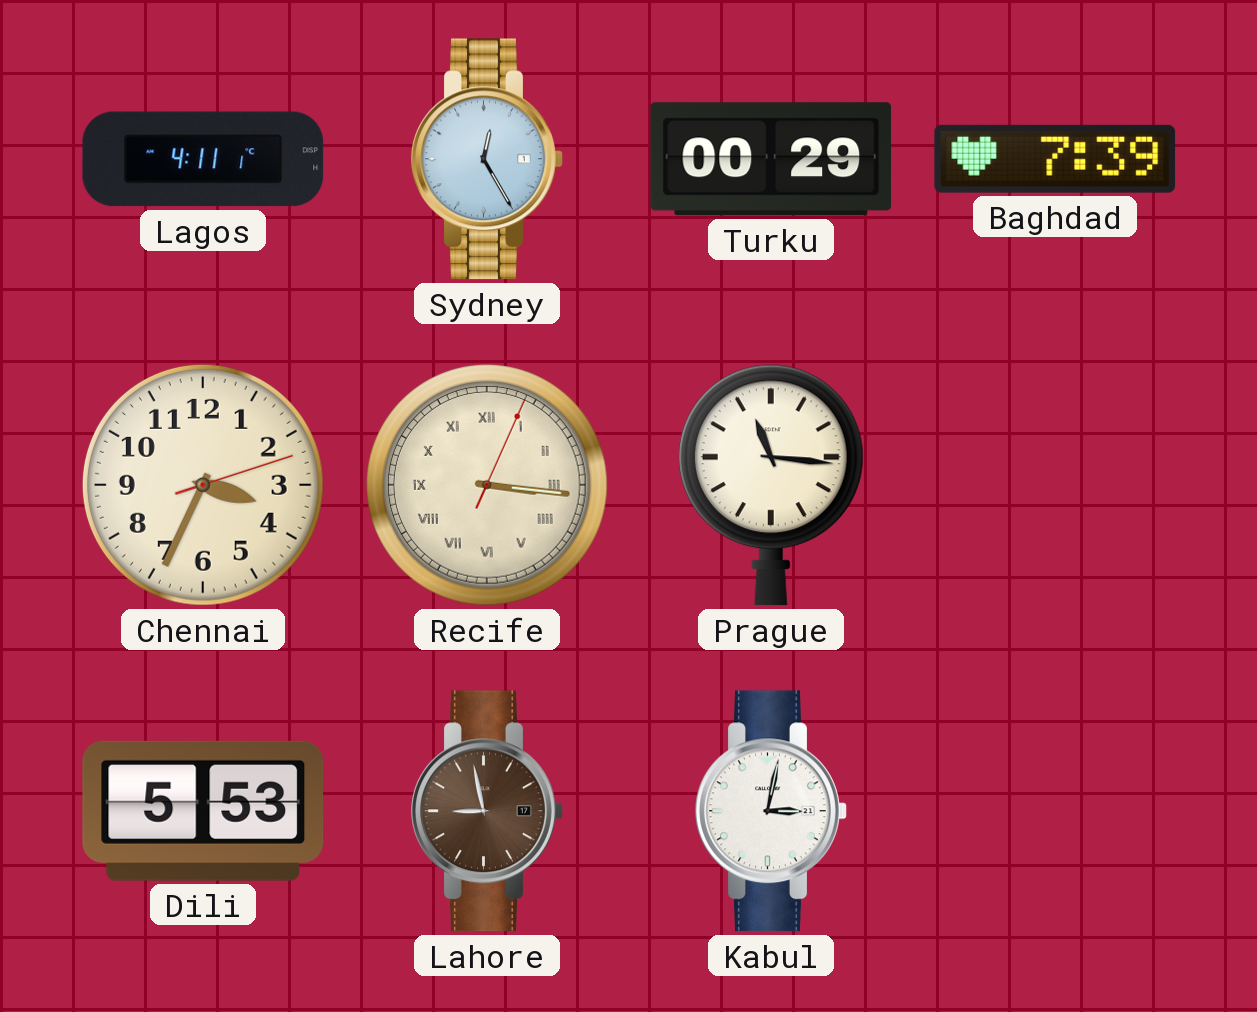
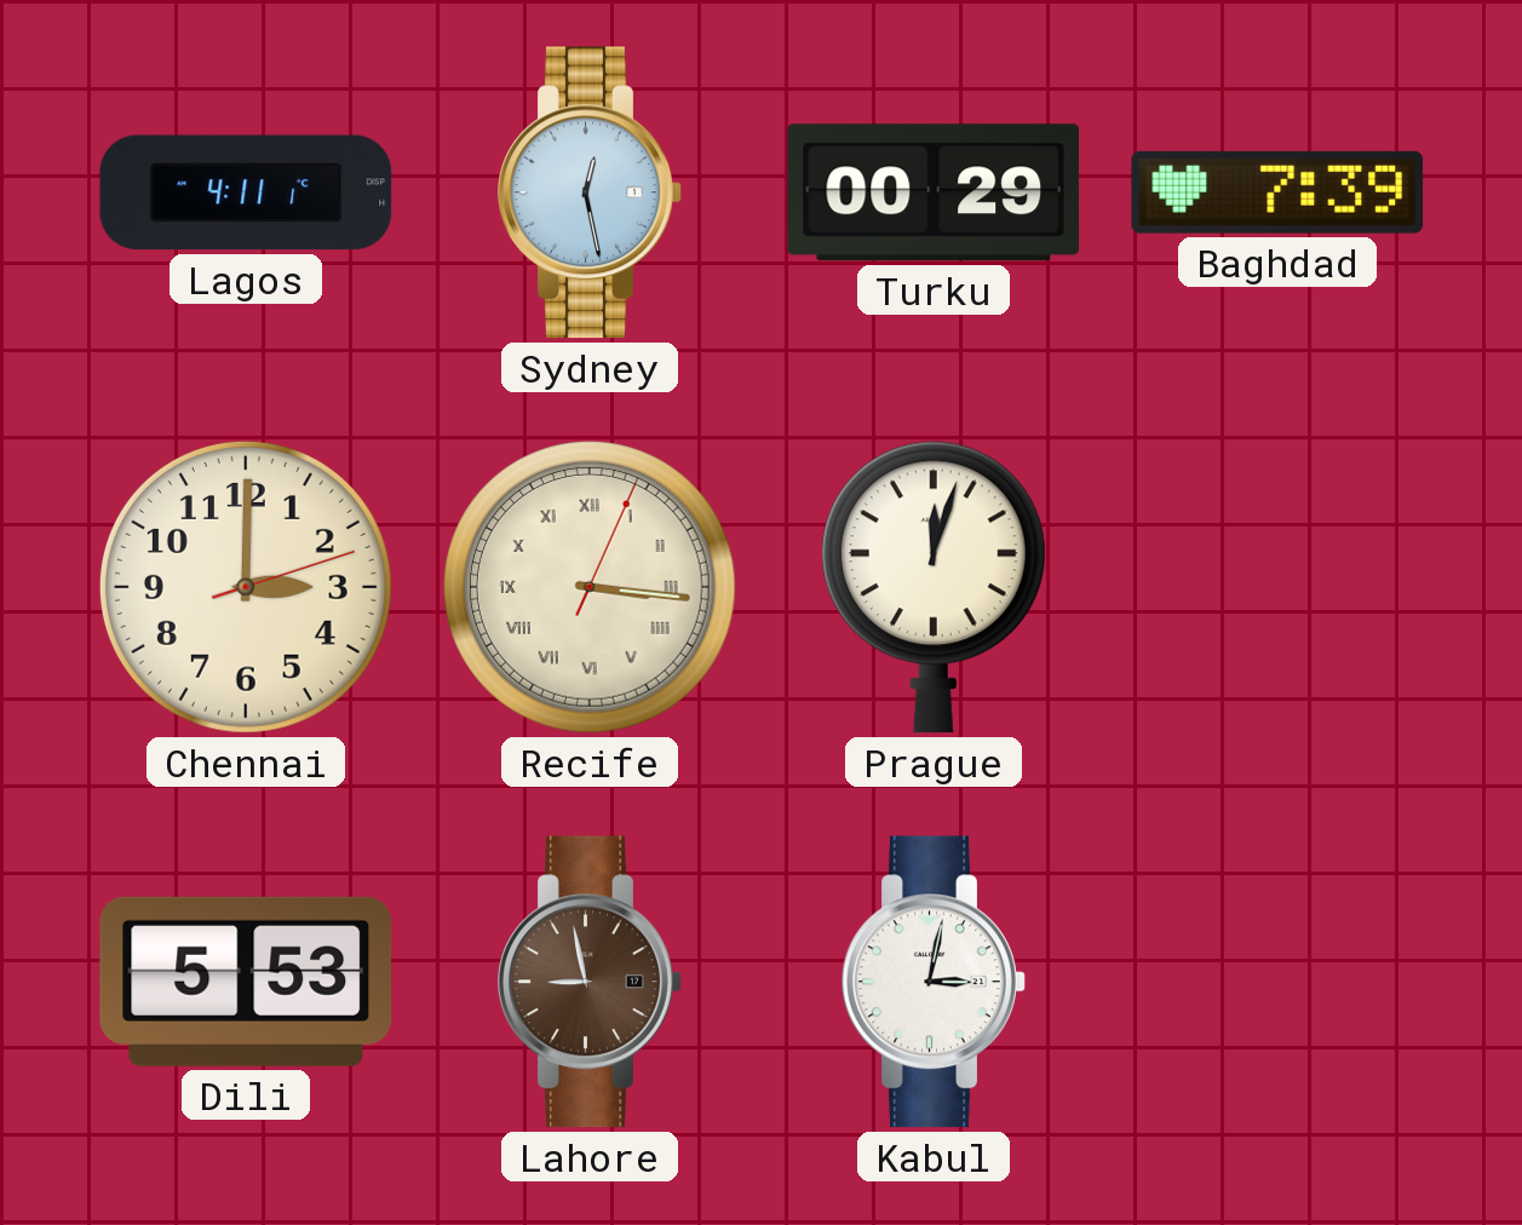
Sydney: 12:25 -> 12:28
Chennai: 3:34 -> 3:00
Prague: 11:16 -> 12:03
